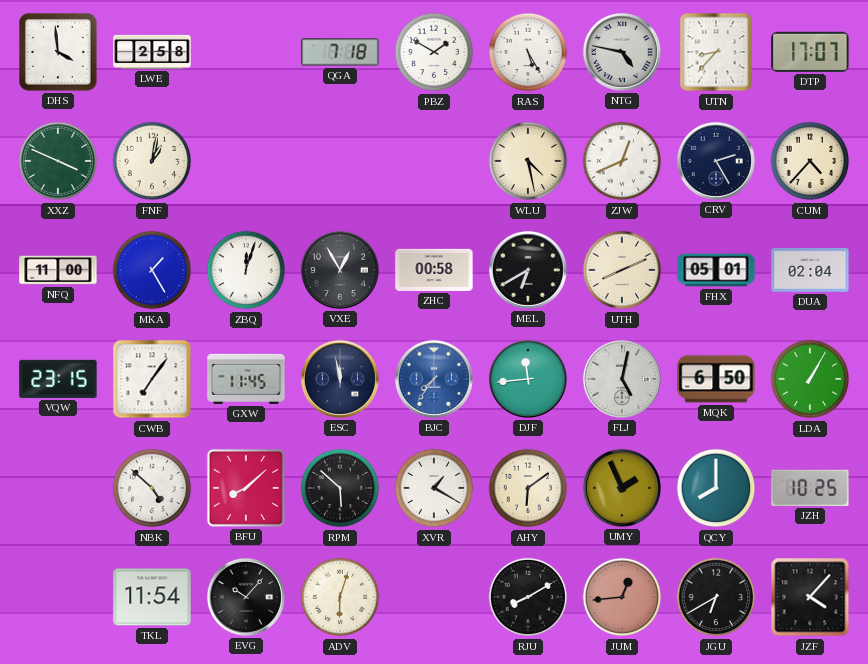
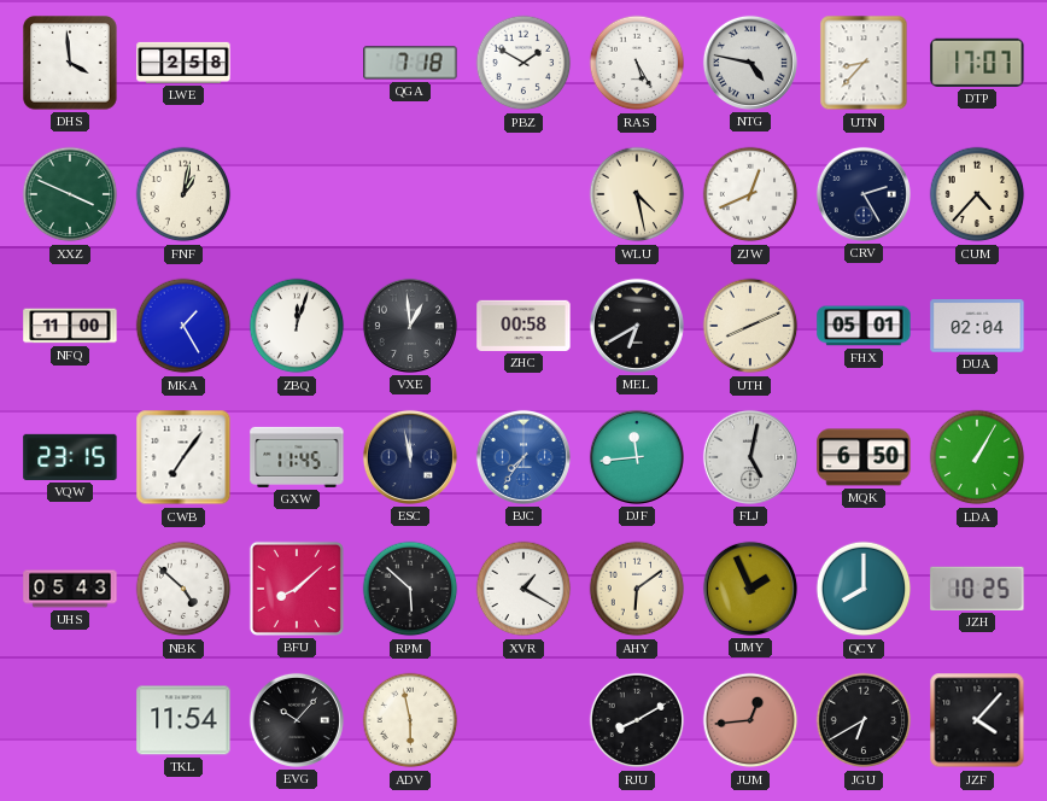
VXE: 12:55 -> 12:59
UHS: none -> 05:43
ADV: 6:03 -> 5:58
